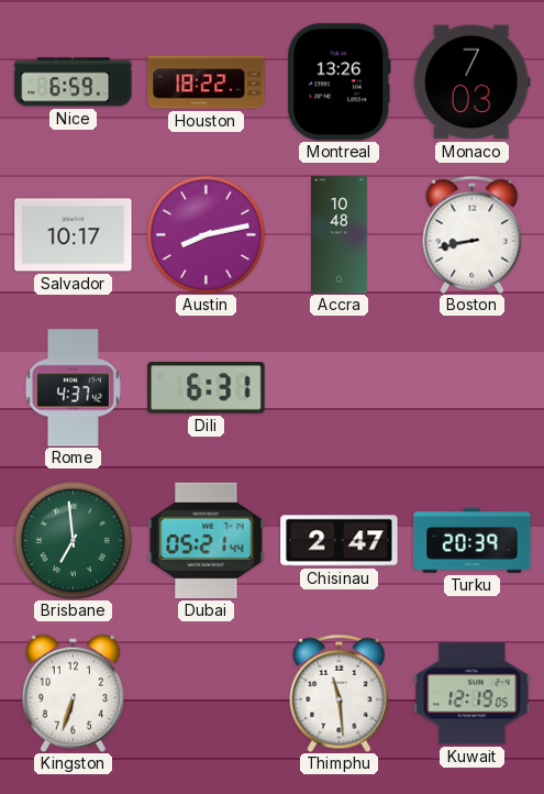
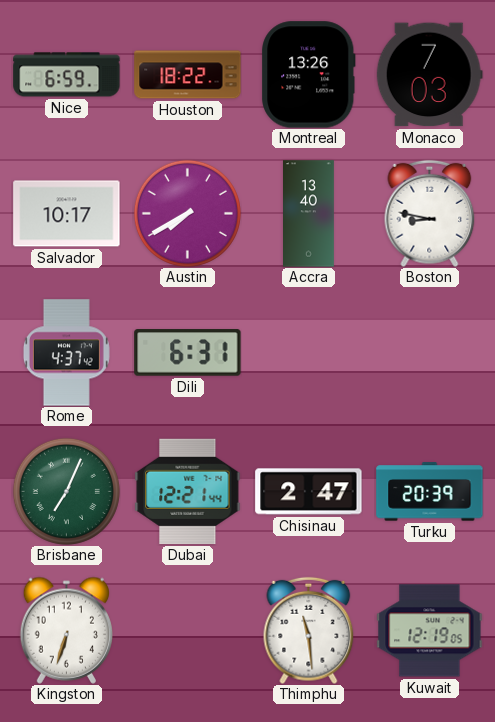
Austin: 8:13 -> 7:40
Accra: 10:48 -> 13:40
Boston: 8:43 -> 8:47
Brisbane: 6:59 -> 7:04
Dubai: 05:21 -> 12:21
